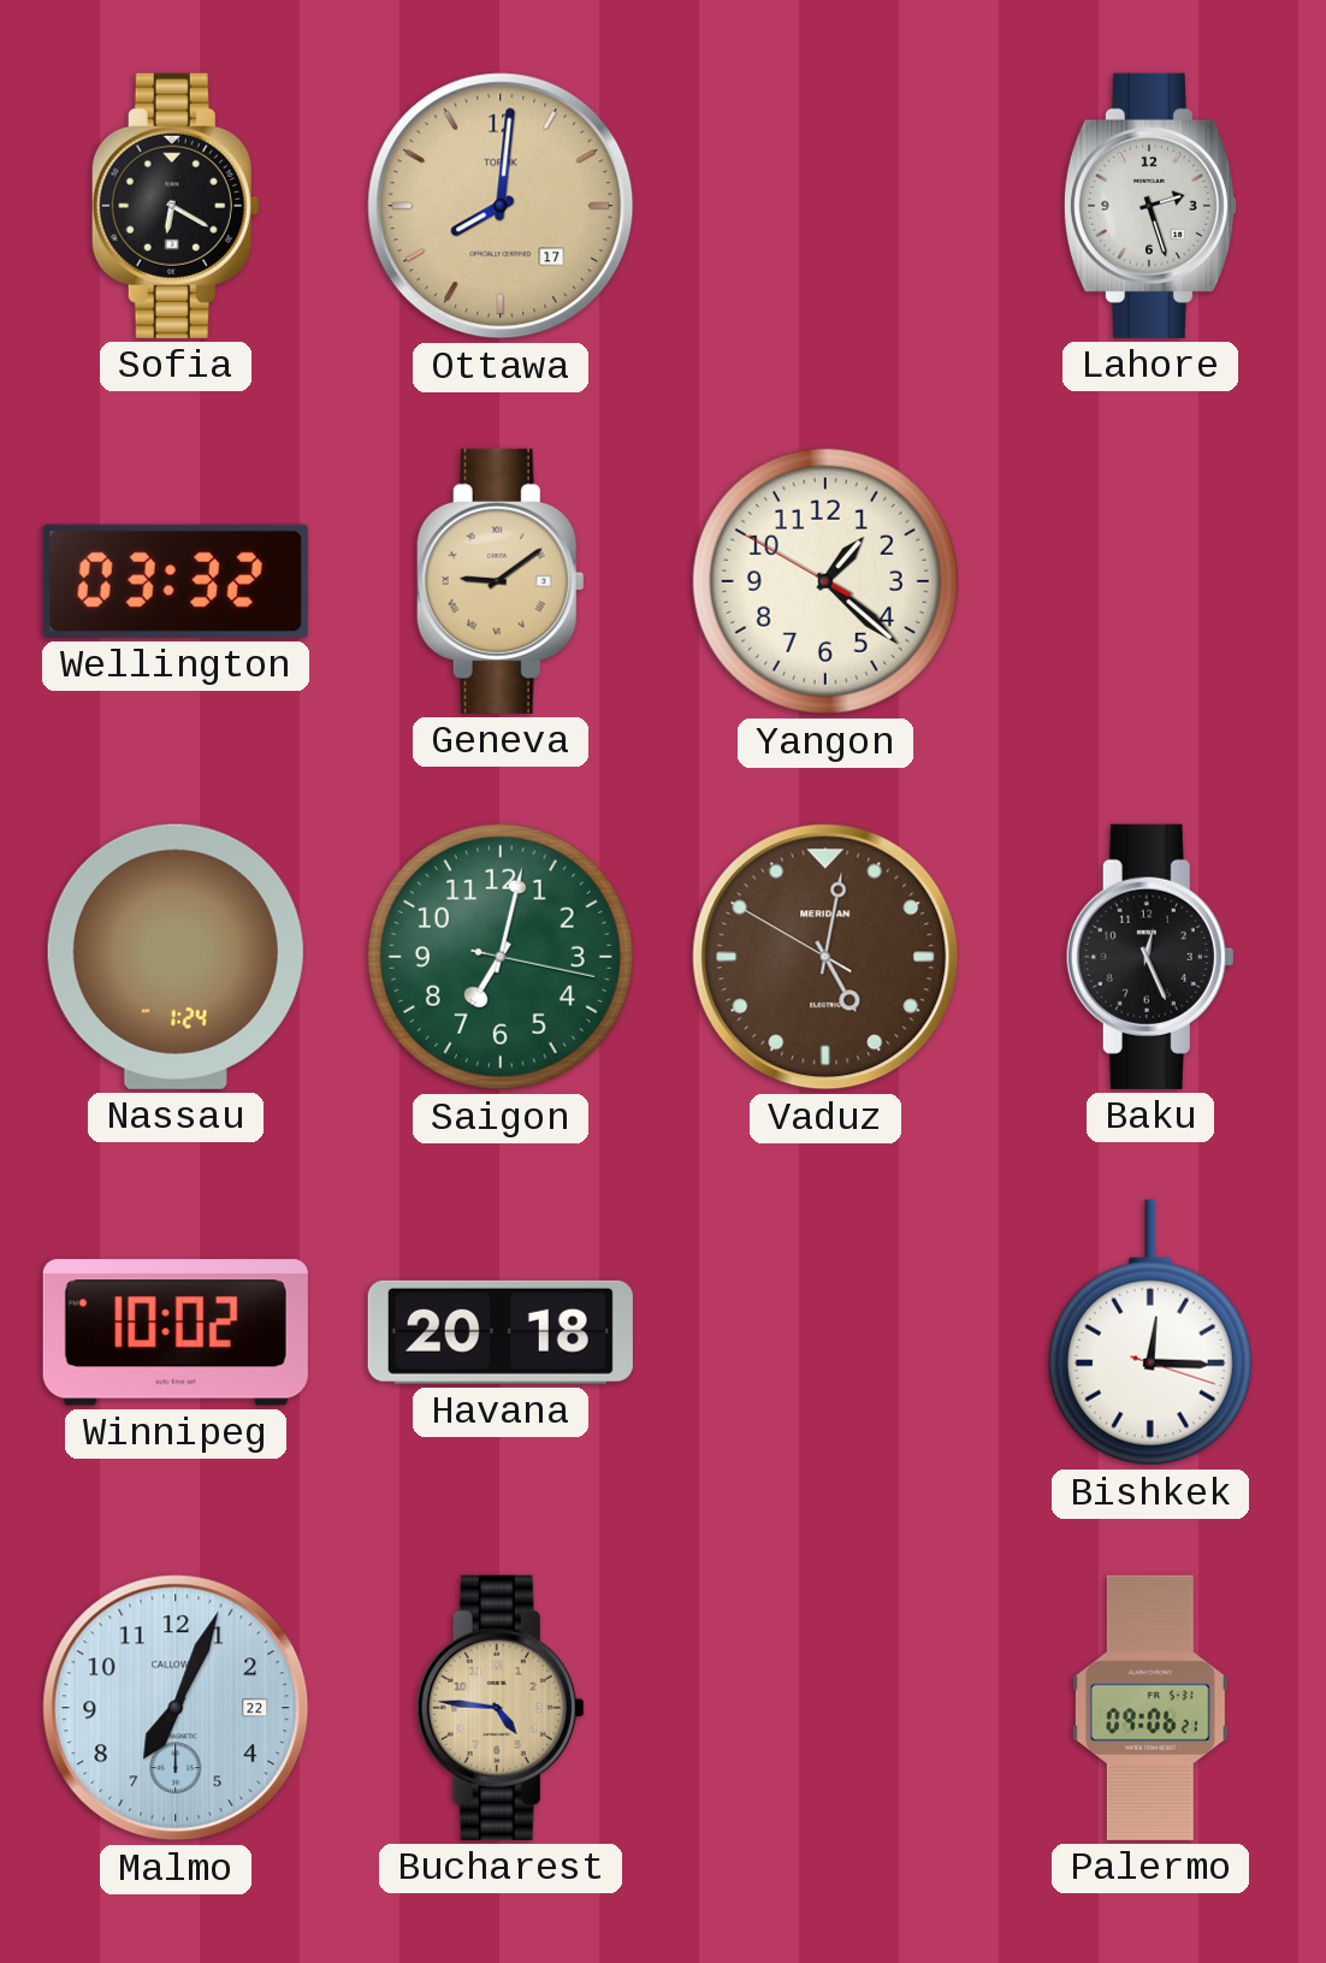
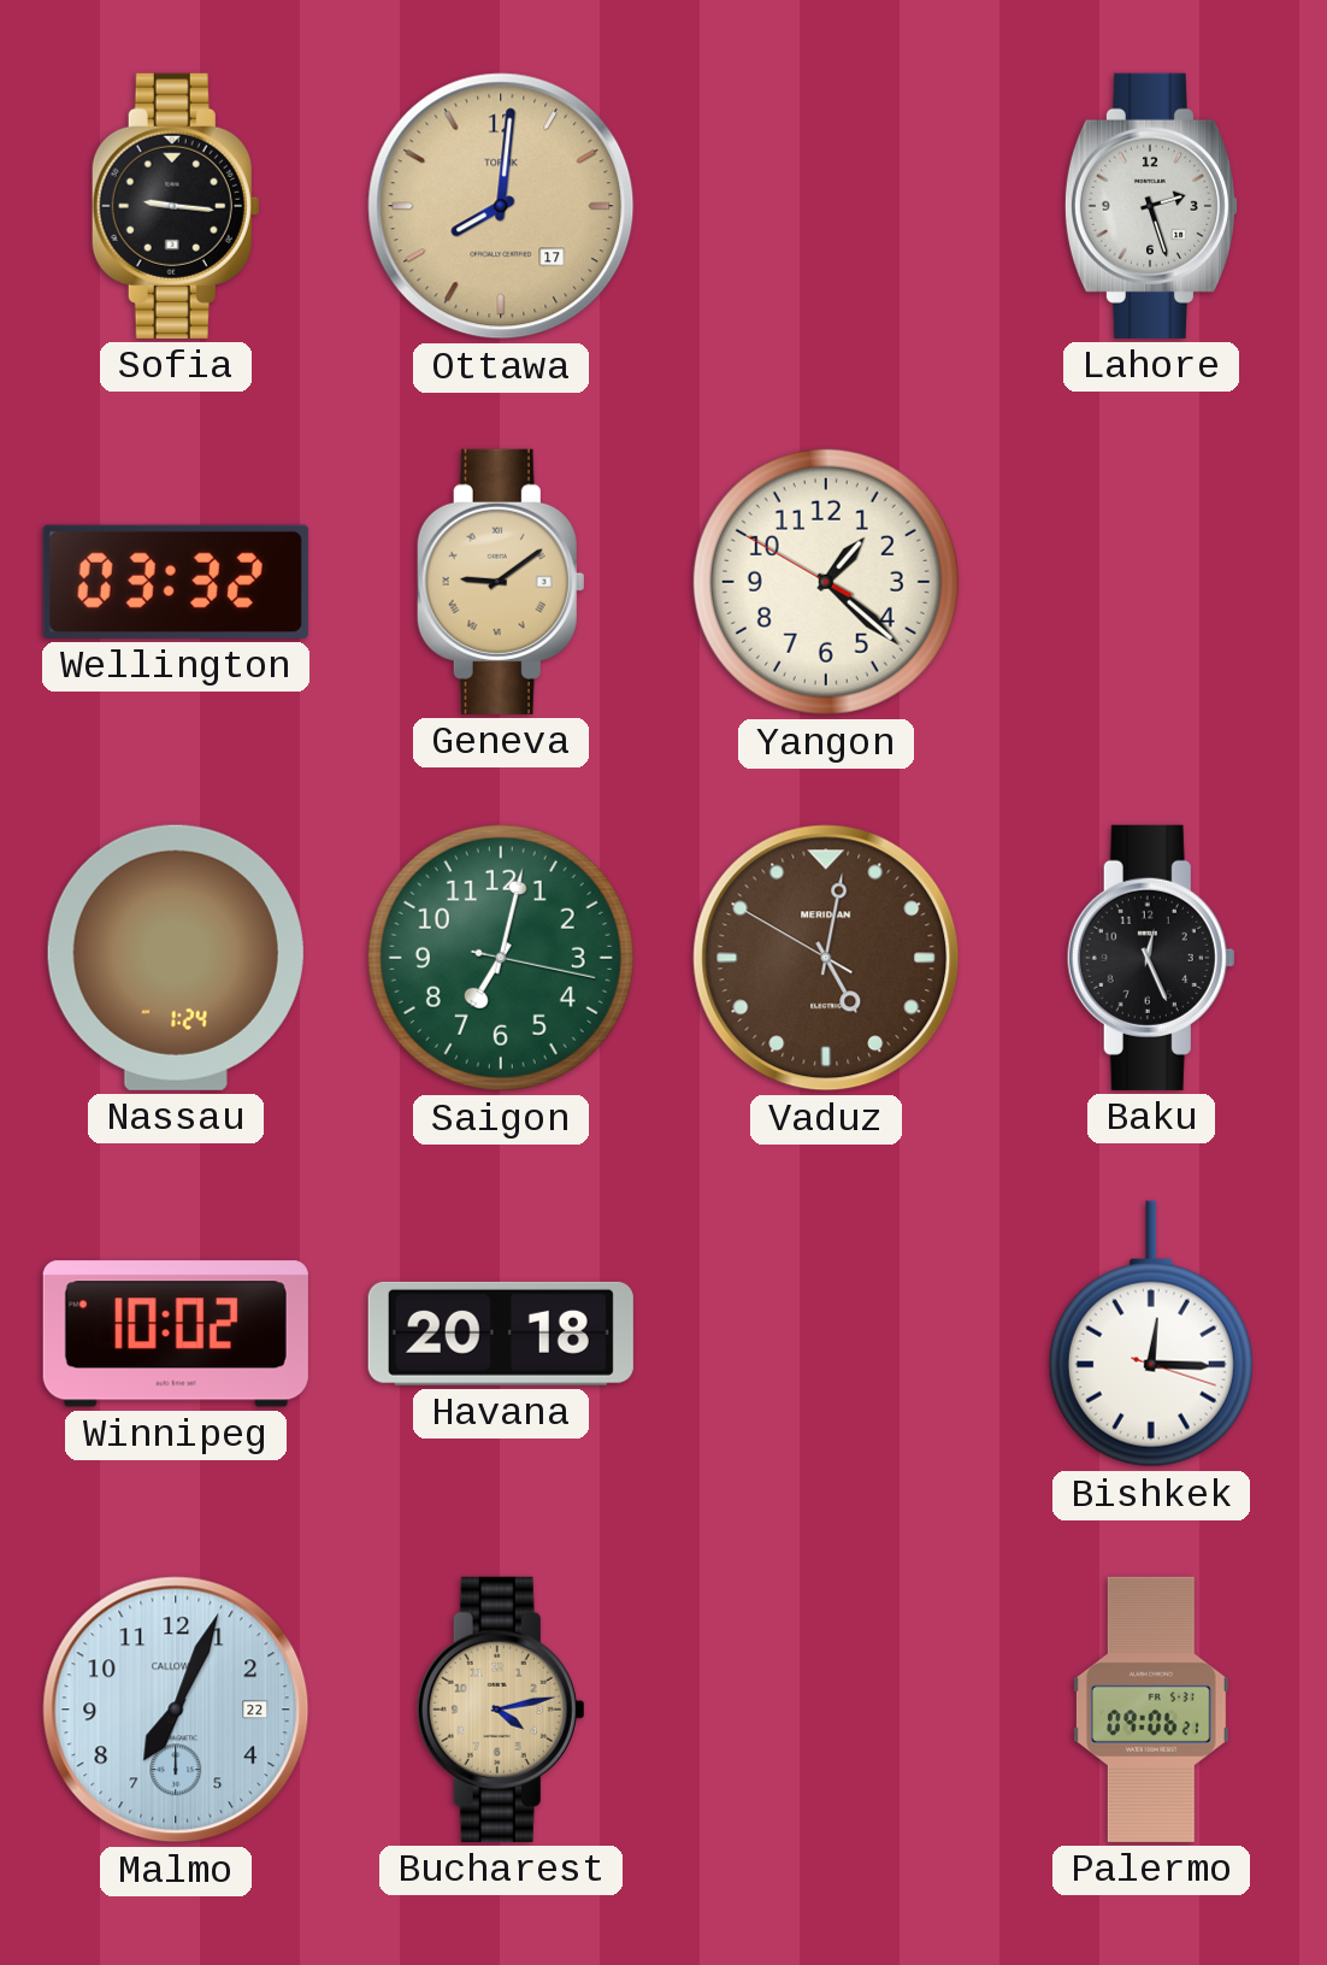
Sofia: 6:20 -> 9:16
Bucharest: 4:46 -> 4:13
